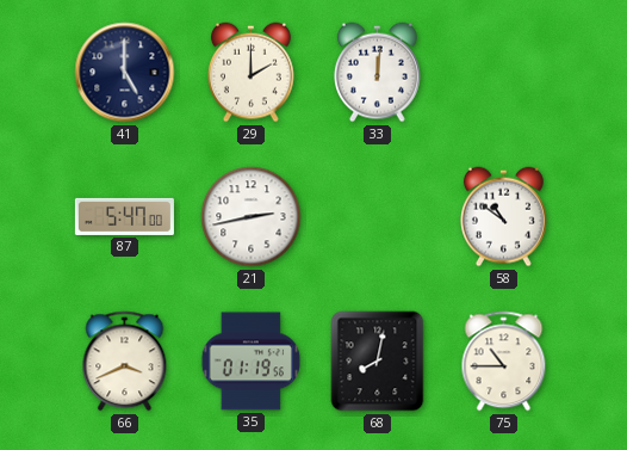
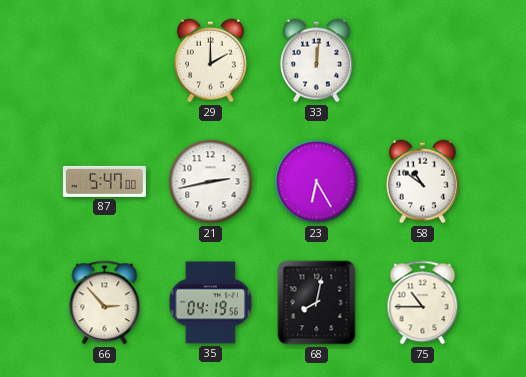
41: 5:00 -> none
23: none -> 6:25
66: 3:41 -> 2:53
35: 01:19 -> 04:19
